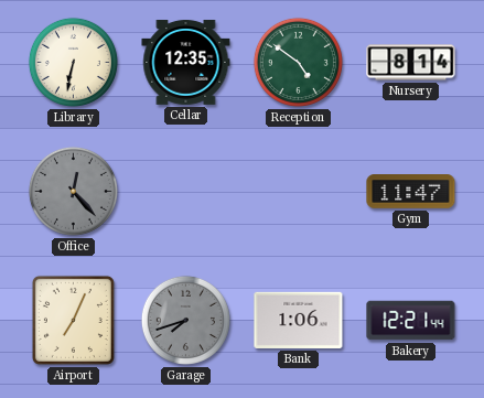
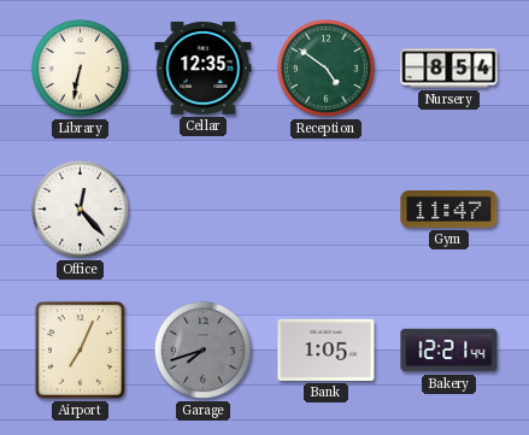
Nursery: 8:14 -> 8:54
Office dial: grey -> white
Bank: 1:06 -> 1:05
